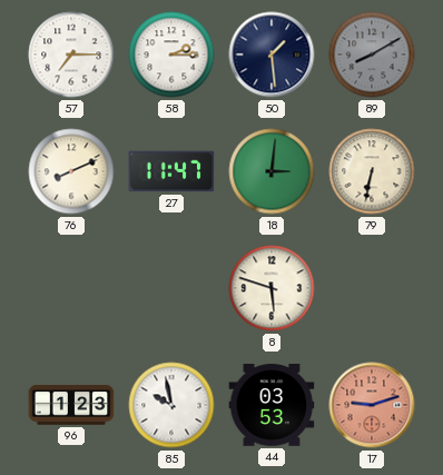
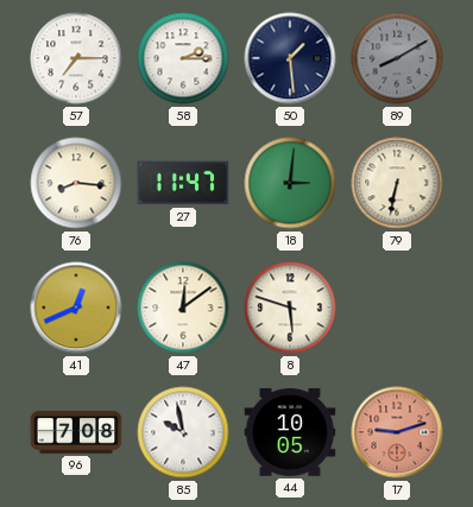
76: 8:11 -> 8:16
41: none -> 12:41
47: none -> 12:09
96: 1:23 -> 7:08
44: 03:53 -> 10:05
